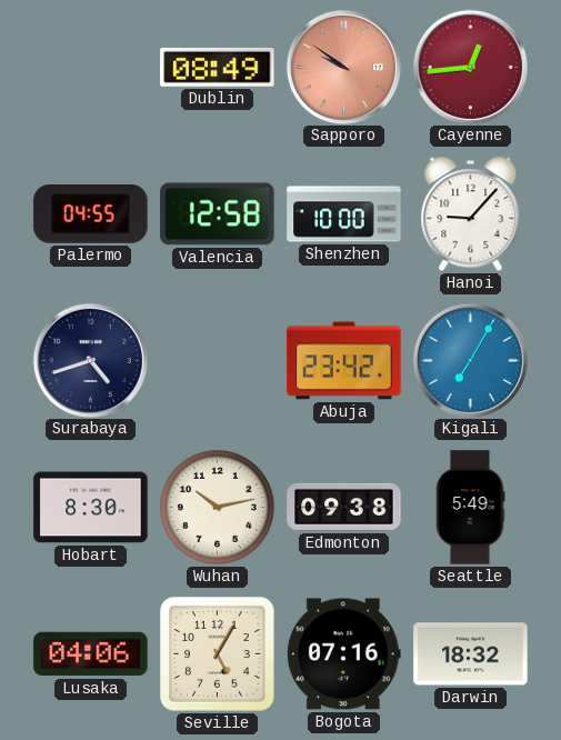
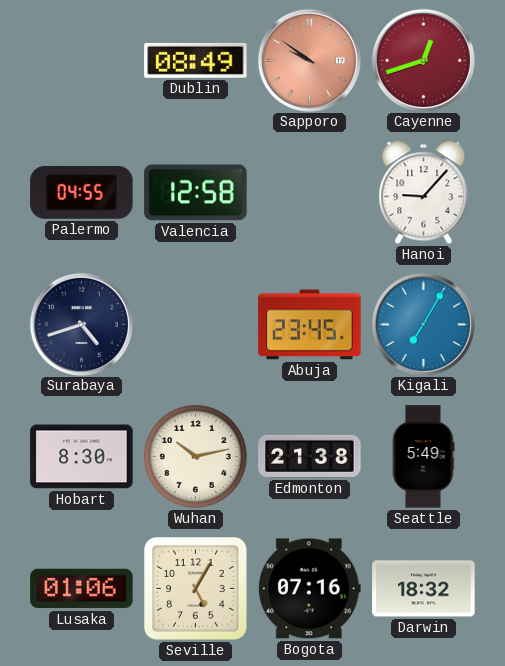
Cayenne: 12:44 -> 12:42
Shenzhen: 10:00 -> none
Abuja: 23:42 -> 23:45
Edmonton: 09:38 -> 21:38
Lusaka: 04:06 -> 01:06
